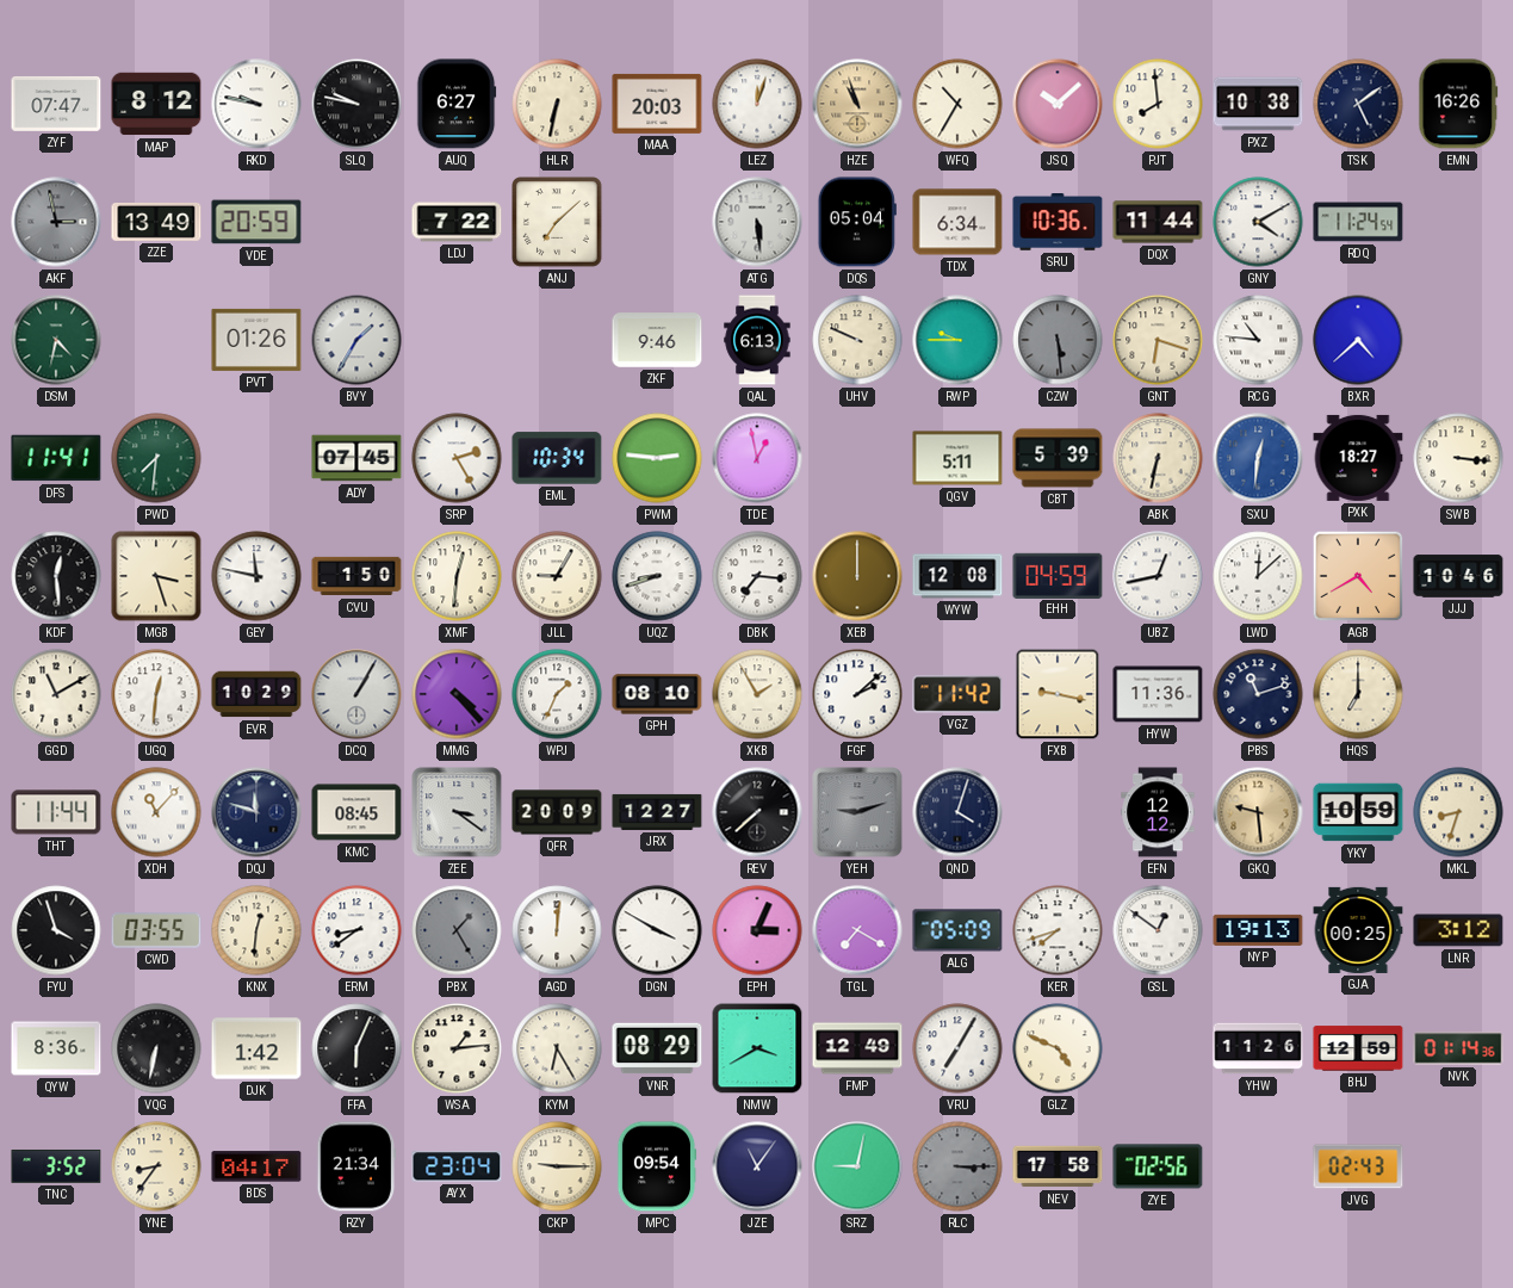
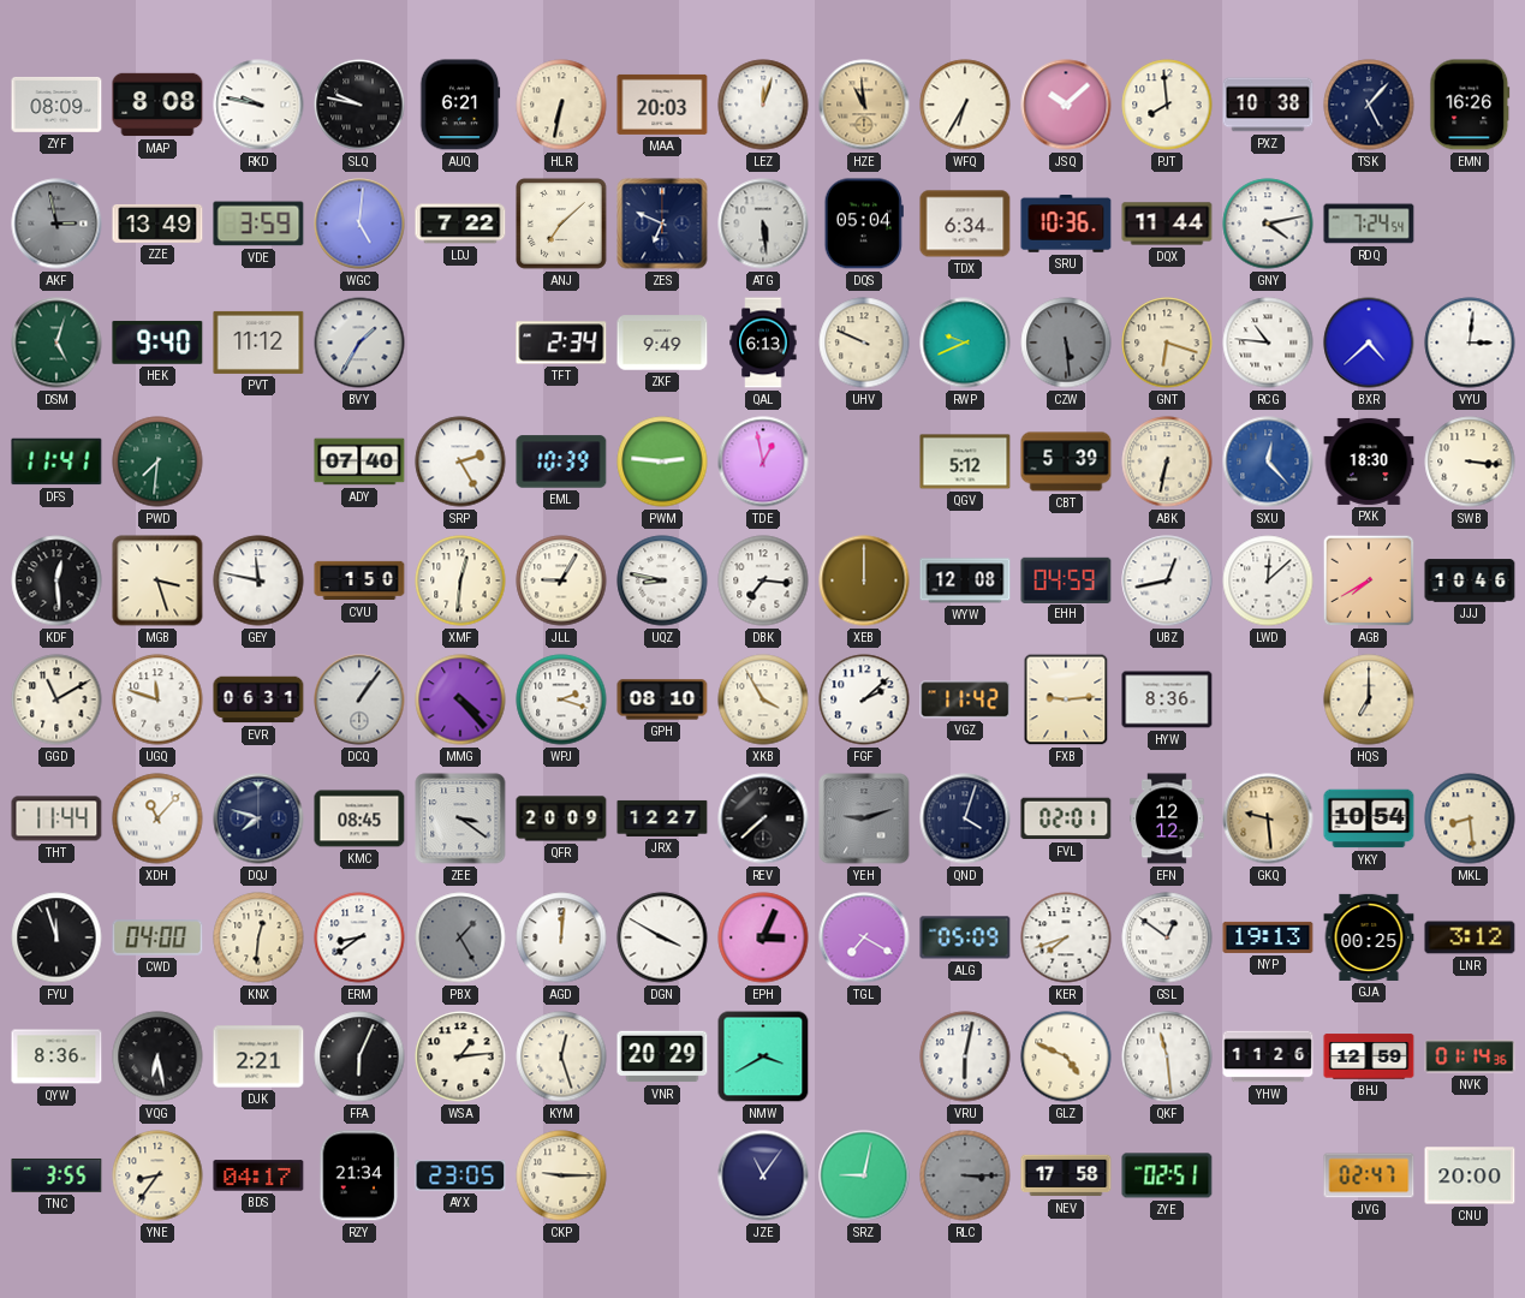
ZYF: 07:47 -> 08:09
MAP: 8:12 -> 8:08
AUQ: 6:27 -> 6:21
HZE: 10:57 -> 10:59
WFQ: 10:35 -> 6:35
TSK: 5:09 -> 5:07
VDE: 20:59 -> 3:59
WGC: none -> 5:01
ZES: none -> 6:49
GNY: 4:10 -> 4:13
RDQ: 11:24 -> 7:24
DSM: 4:32 -> 5:03
HEK: none -> 9:40
PVT: 01:26 -> 11:12
TFT: none -> 2:34
ZKF: 9:46 -> 9:49
RWP: 9:45 -> 9:41
VYU: none -> 3:01
ADY: 07:45 -> 07:40
EML: 10:34 -> 10:39
QGV: 5:11 -> 5:12
SXU: 12:31 -> 12:23
PXK: 18:27 -> 18:30
UQZ: 8:42 -> 8:47
AGB: 4:40 -> 7:40
UGQ: 12:31 -> 11:48
EVR: 10:29 -> 06:31
DCQ: 1:05 -> 1:06
WPJ: 1:34 -> 2:18
XKB: 1:55 -> 3:55
FXB: 9:17 -> 9:14
HYW: 11:36 -> 8:36
PBS: 11:12 -> none
DQJ: 11:48 -> 7:48
FVL: none -> 02:01
YKY: 10:59 -> 10:54
MKL: 8:33 -> 8:29
FYU: 3:57 -> 11:57
CWD: 03:55 -> 04:00
VQG: 6:32 -> 6:28
DJK: 1:42 -> 2:21
KYM: 6:25 -> 12:27
VNR: 08:29 -> 20:29
FMP: 12:49 -> none
VRU: 7:05 -> 6:02
QKF: none -> 11:29
TNC: 3:52 -> 3:55
AYX: 23:04 -> 23:05
MPC: 09:54 -> none
ZYE: 02:56 -> 02:51
JVG: 02:43 -> 02:47
CNU: none -> 20:00
